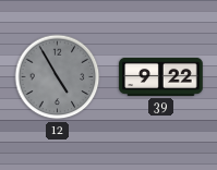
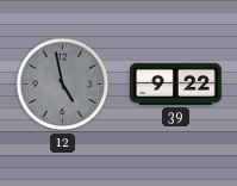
12: 4:55 -> 4:58
